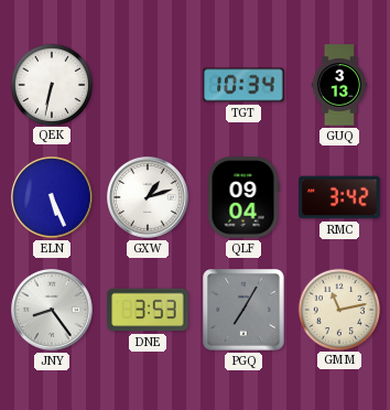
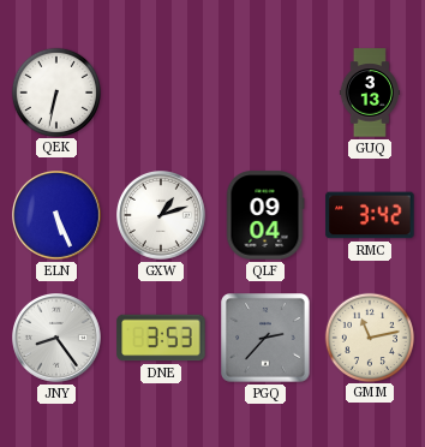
TGT: 10:34 -> none
PGQ: 7:05 -> 2:37
